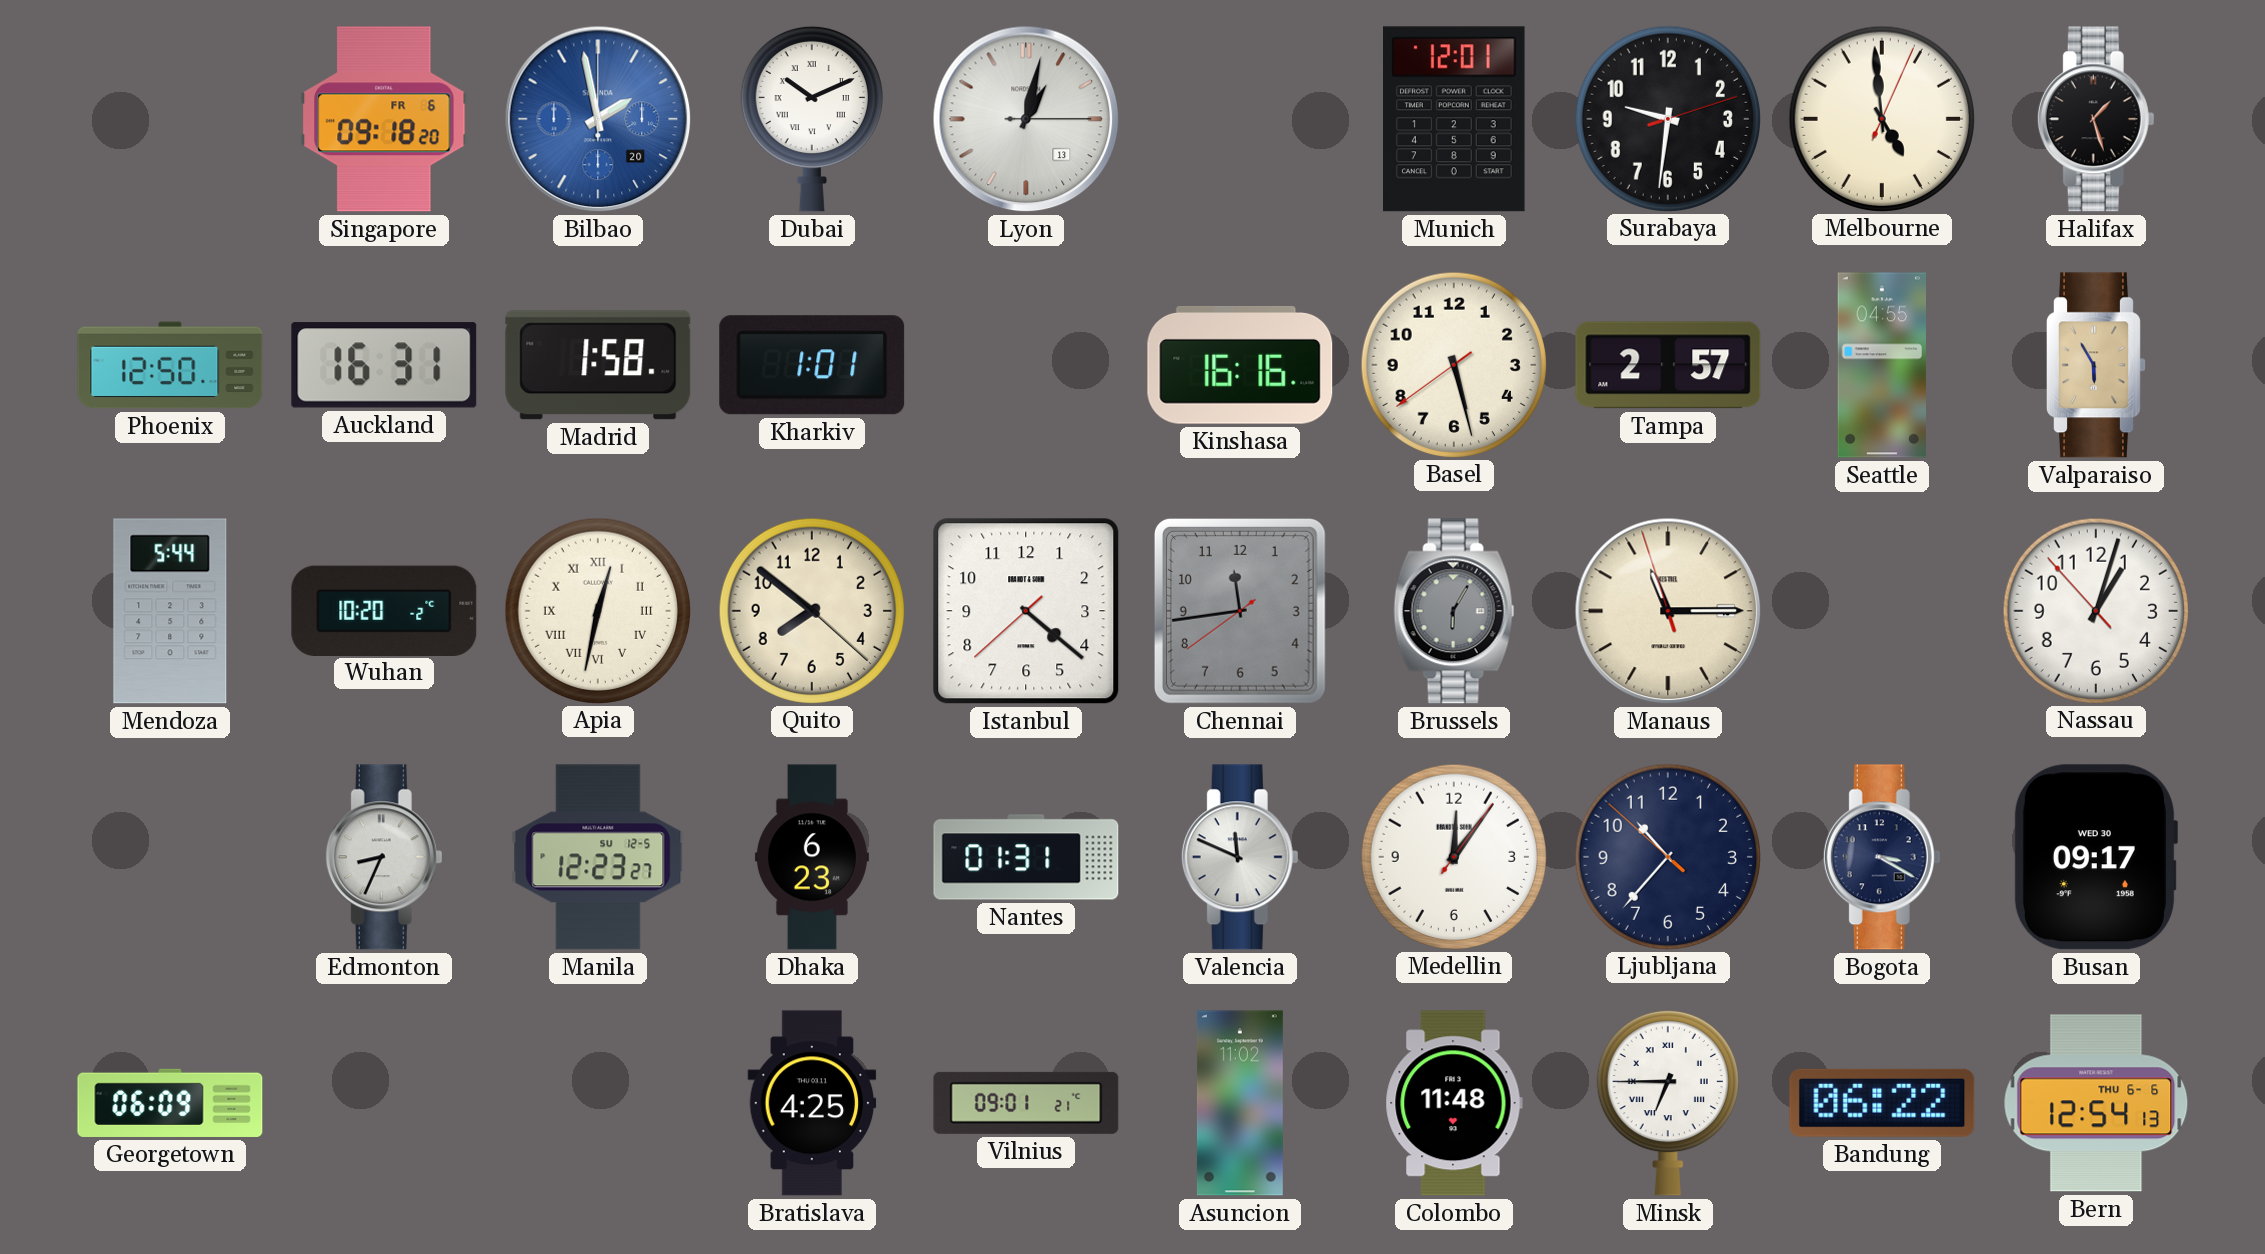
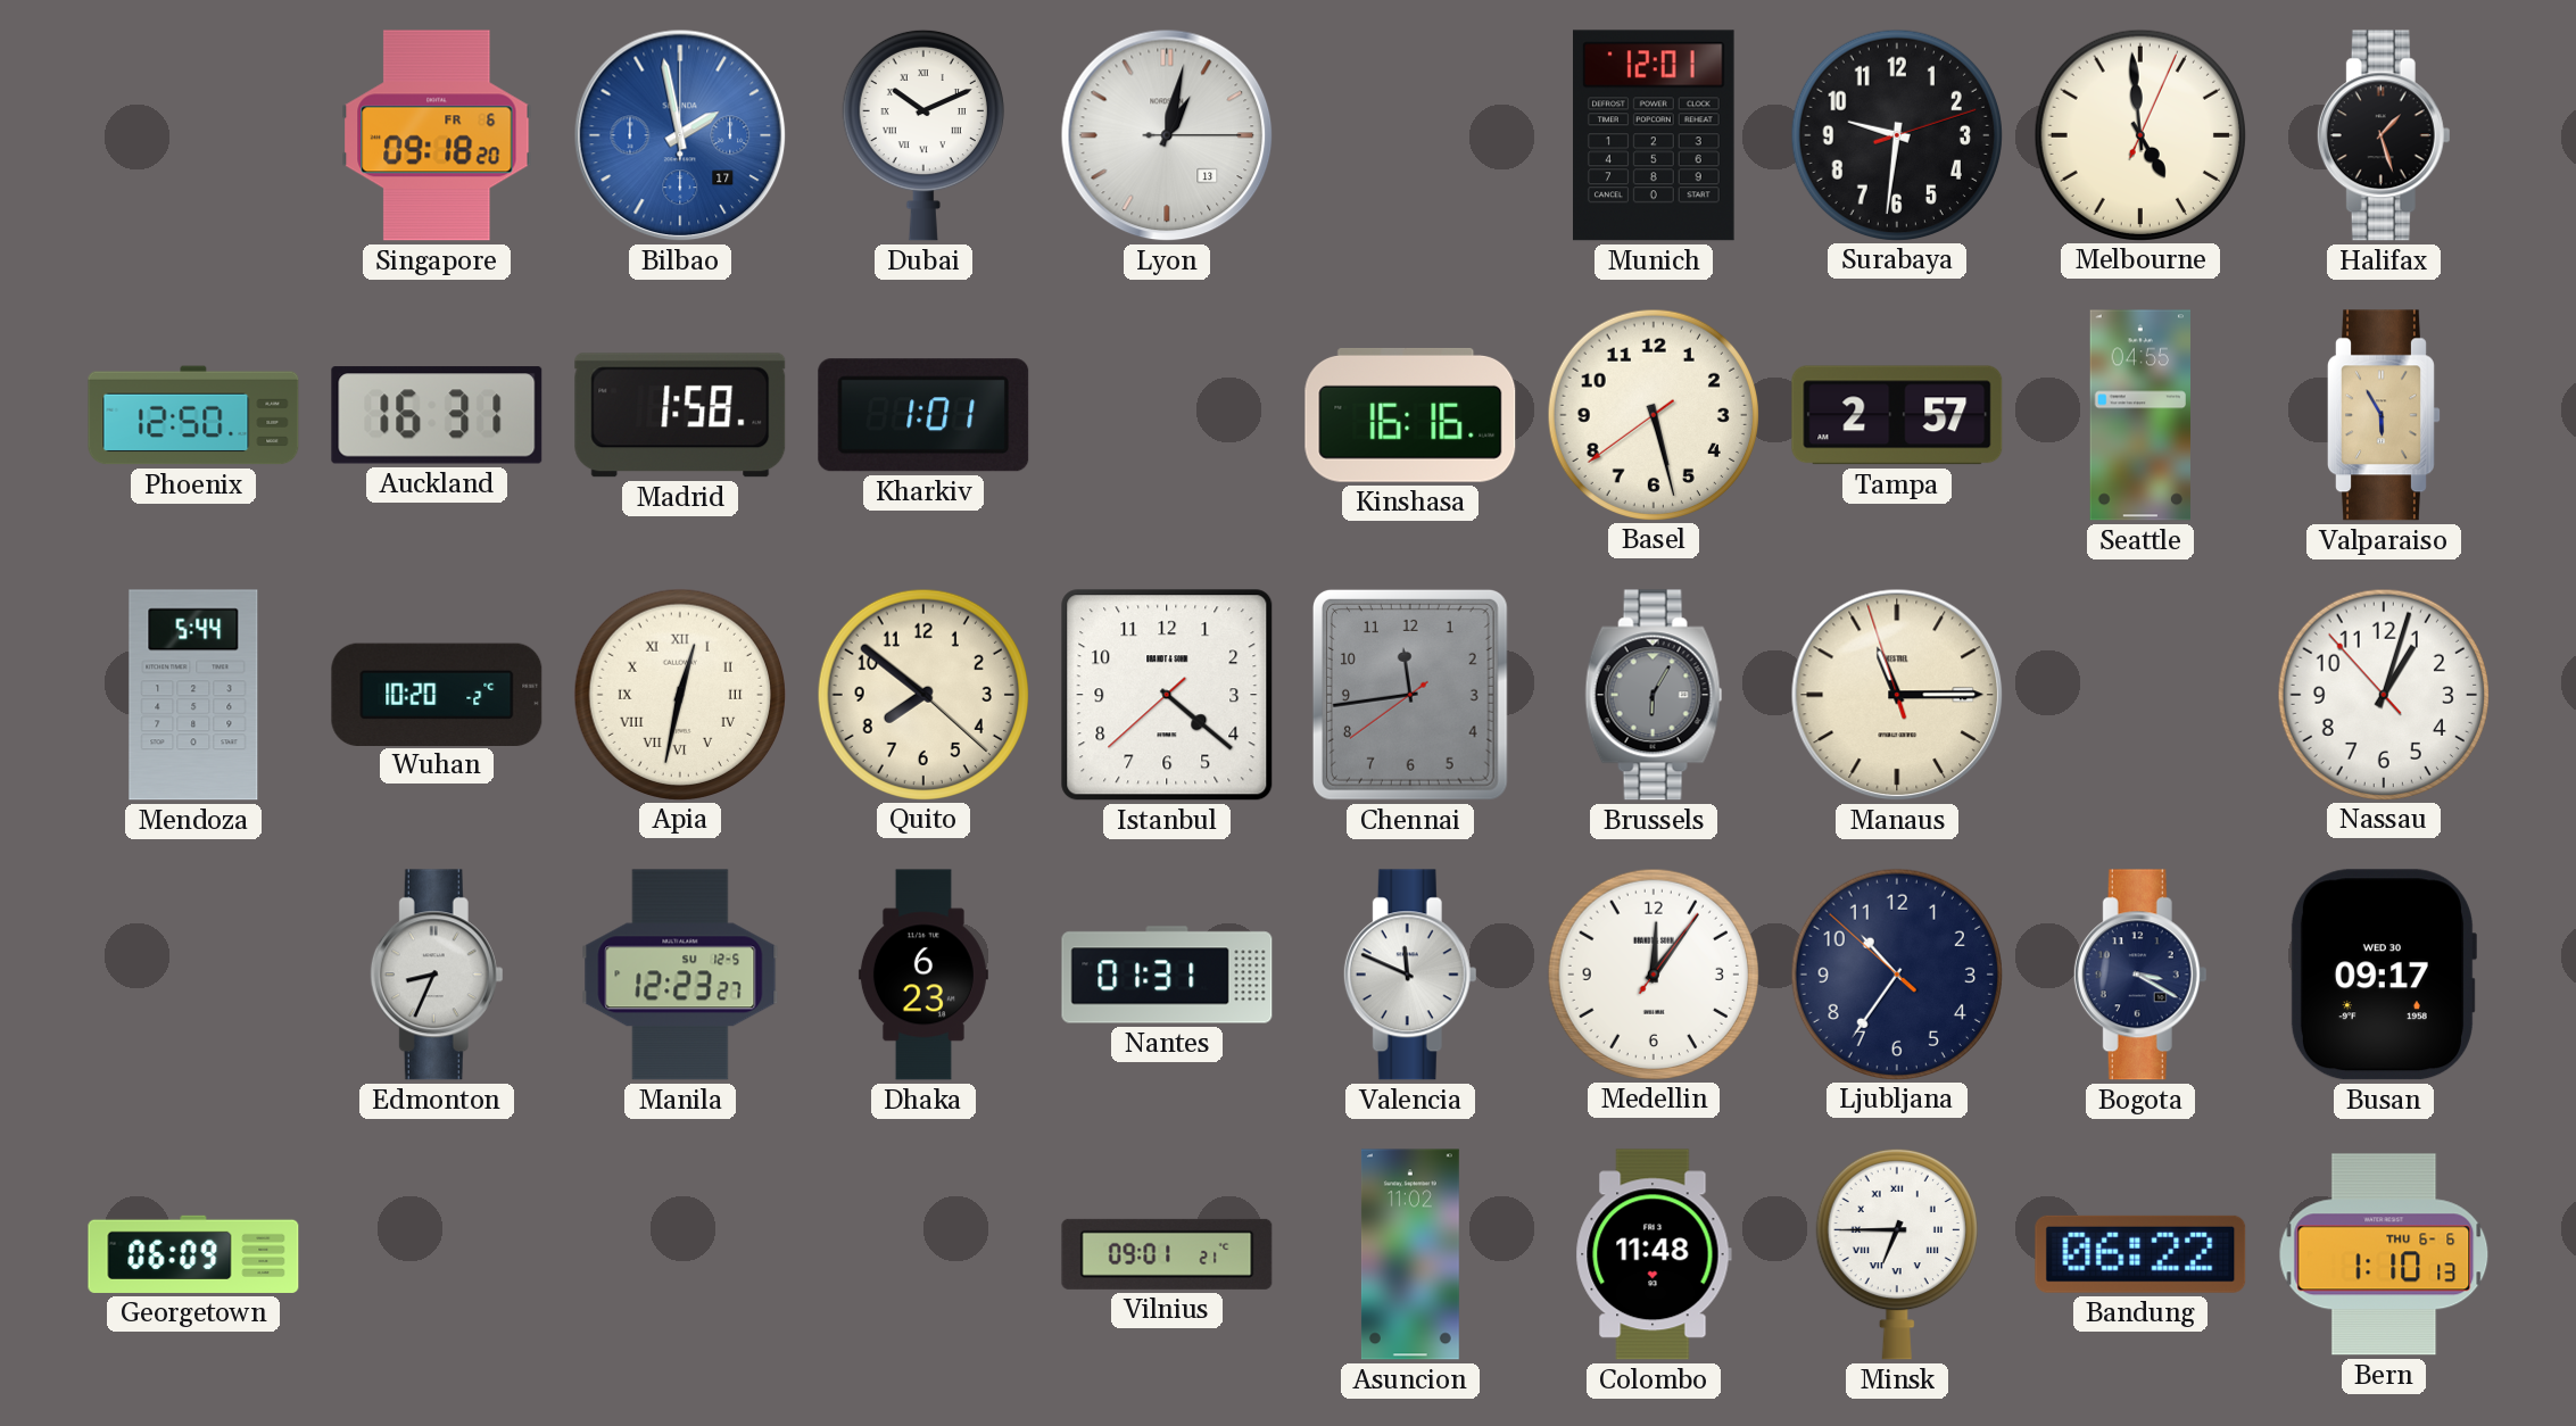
Bilbao date: 20 -> 17
Ljubljana: 10:36 -> 10:35
Bratislava: 4:25 -> none
Bern: 12:54 -> 1:10
